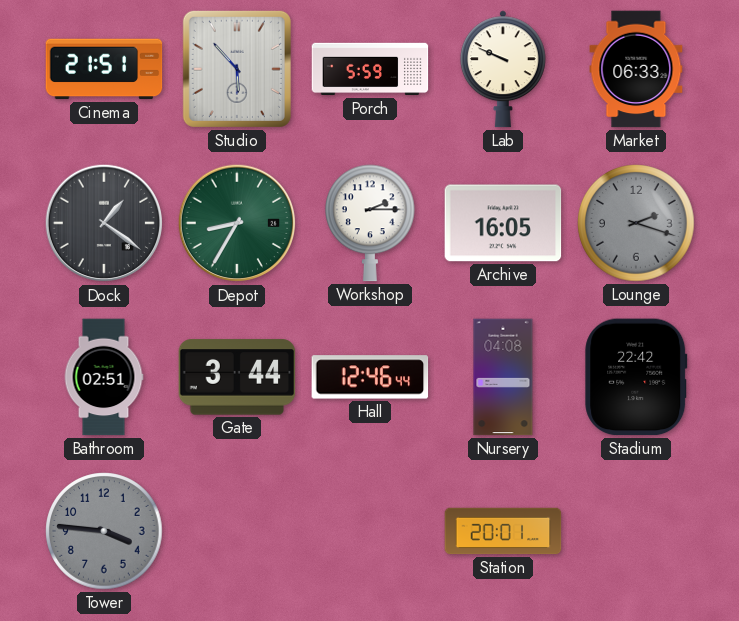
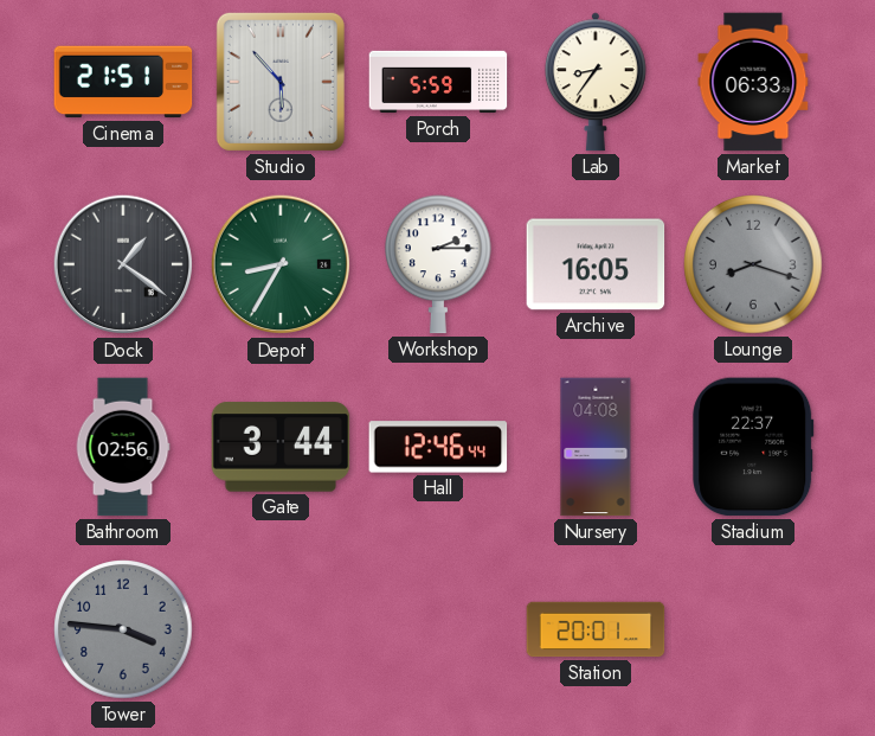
Lab: 9:49 -> 8:36
Lounge: 2:18 -> 8:18
Bathroom: 02:51 -> 02:56
Stadium: 22:42 -> 22:37
